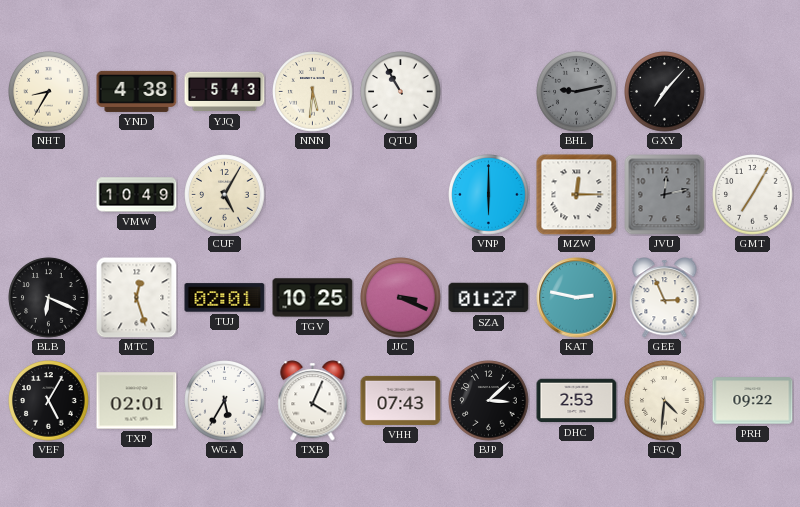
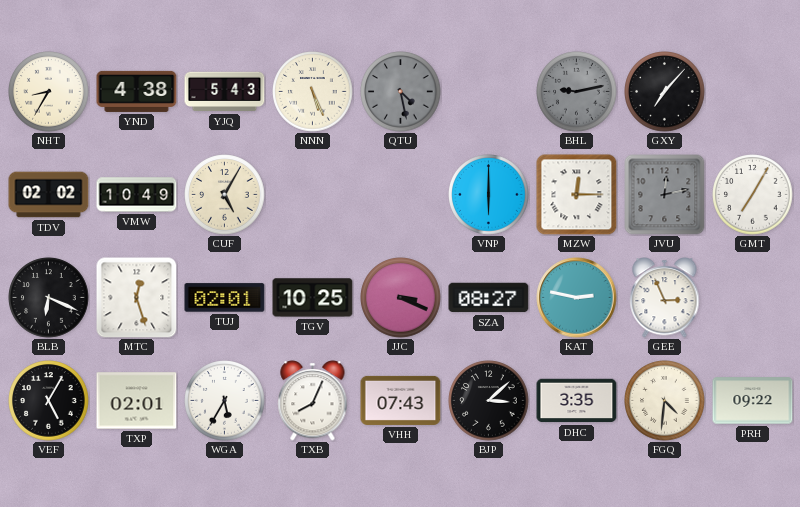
NNN: 5:31 -> 5:26
QTU: 10:55 -> 4:28
QTU dial: white -> grey
TDV: none -> 02:02
SZA: 01:27 -> 08:27
TXB: 4:04 -> 8:04
DHC: 2:53 -> 3:35
